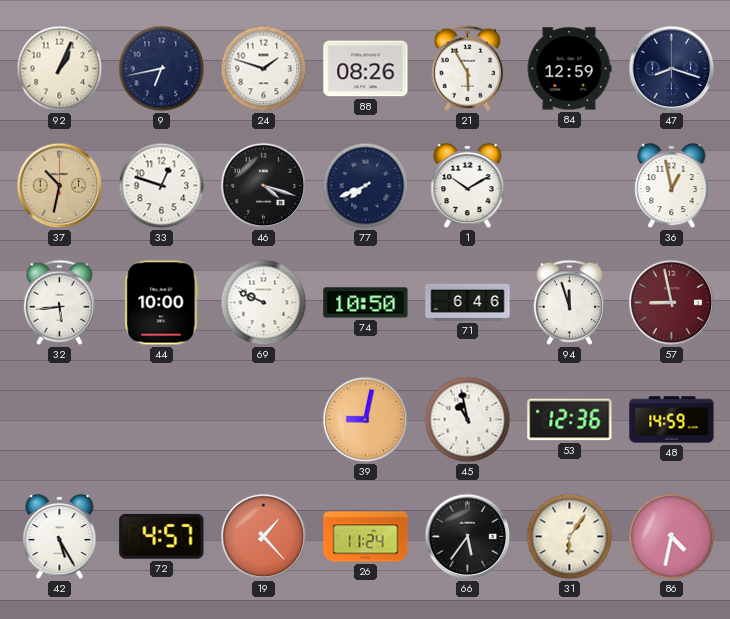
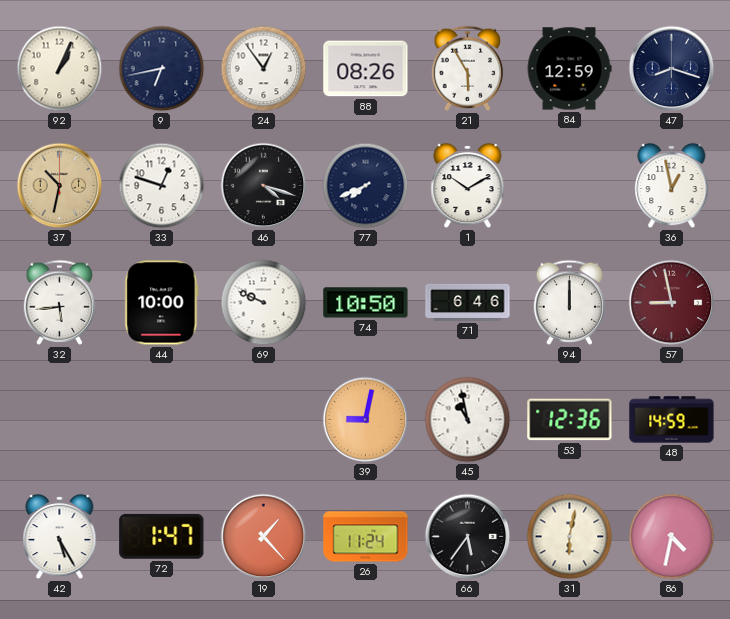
24: 1:48 -> 12:54
94: 11:57 -> 12:00
72: 4:57 -> 1:47
31: 6:06 -> 6:02
